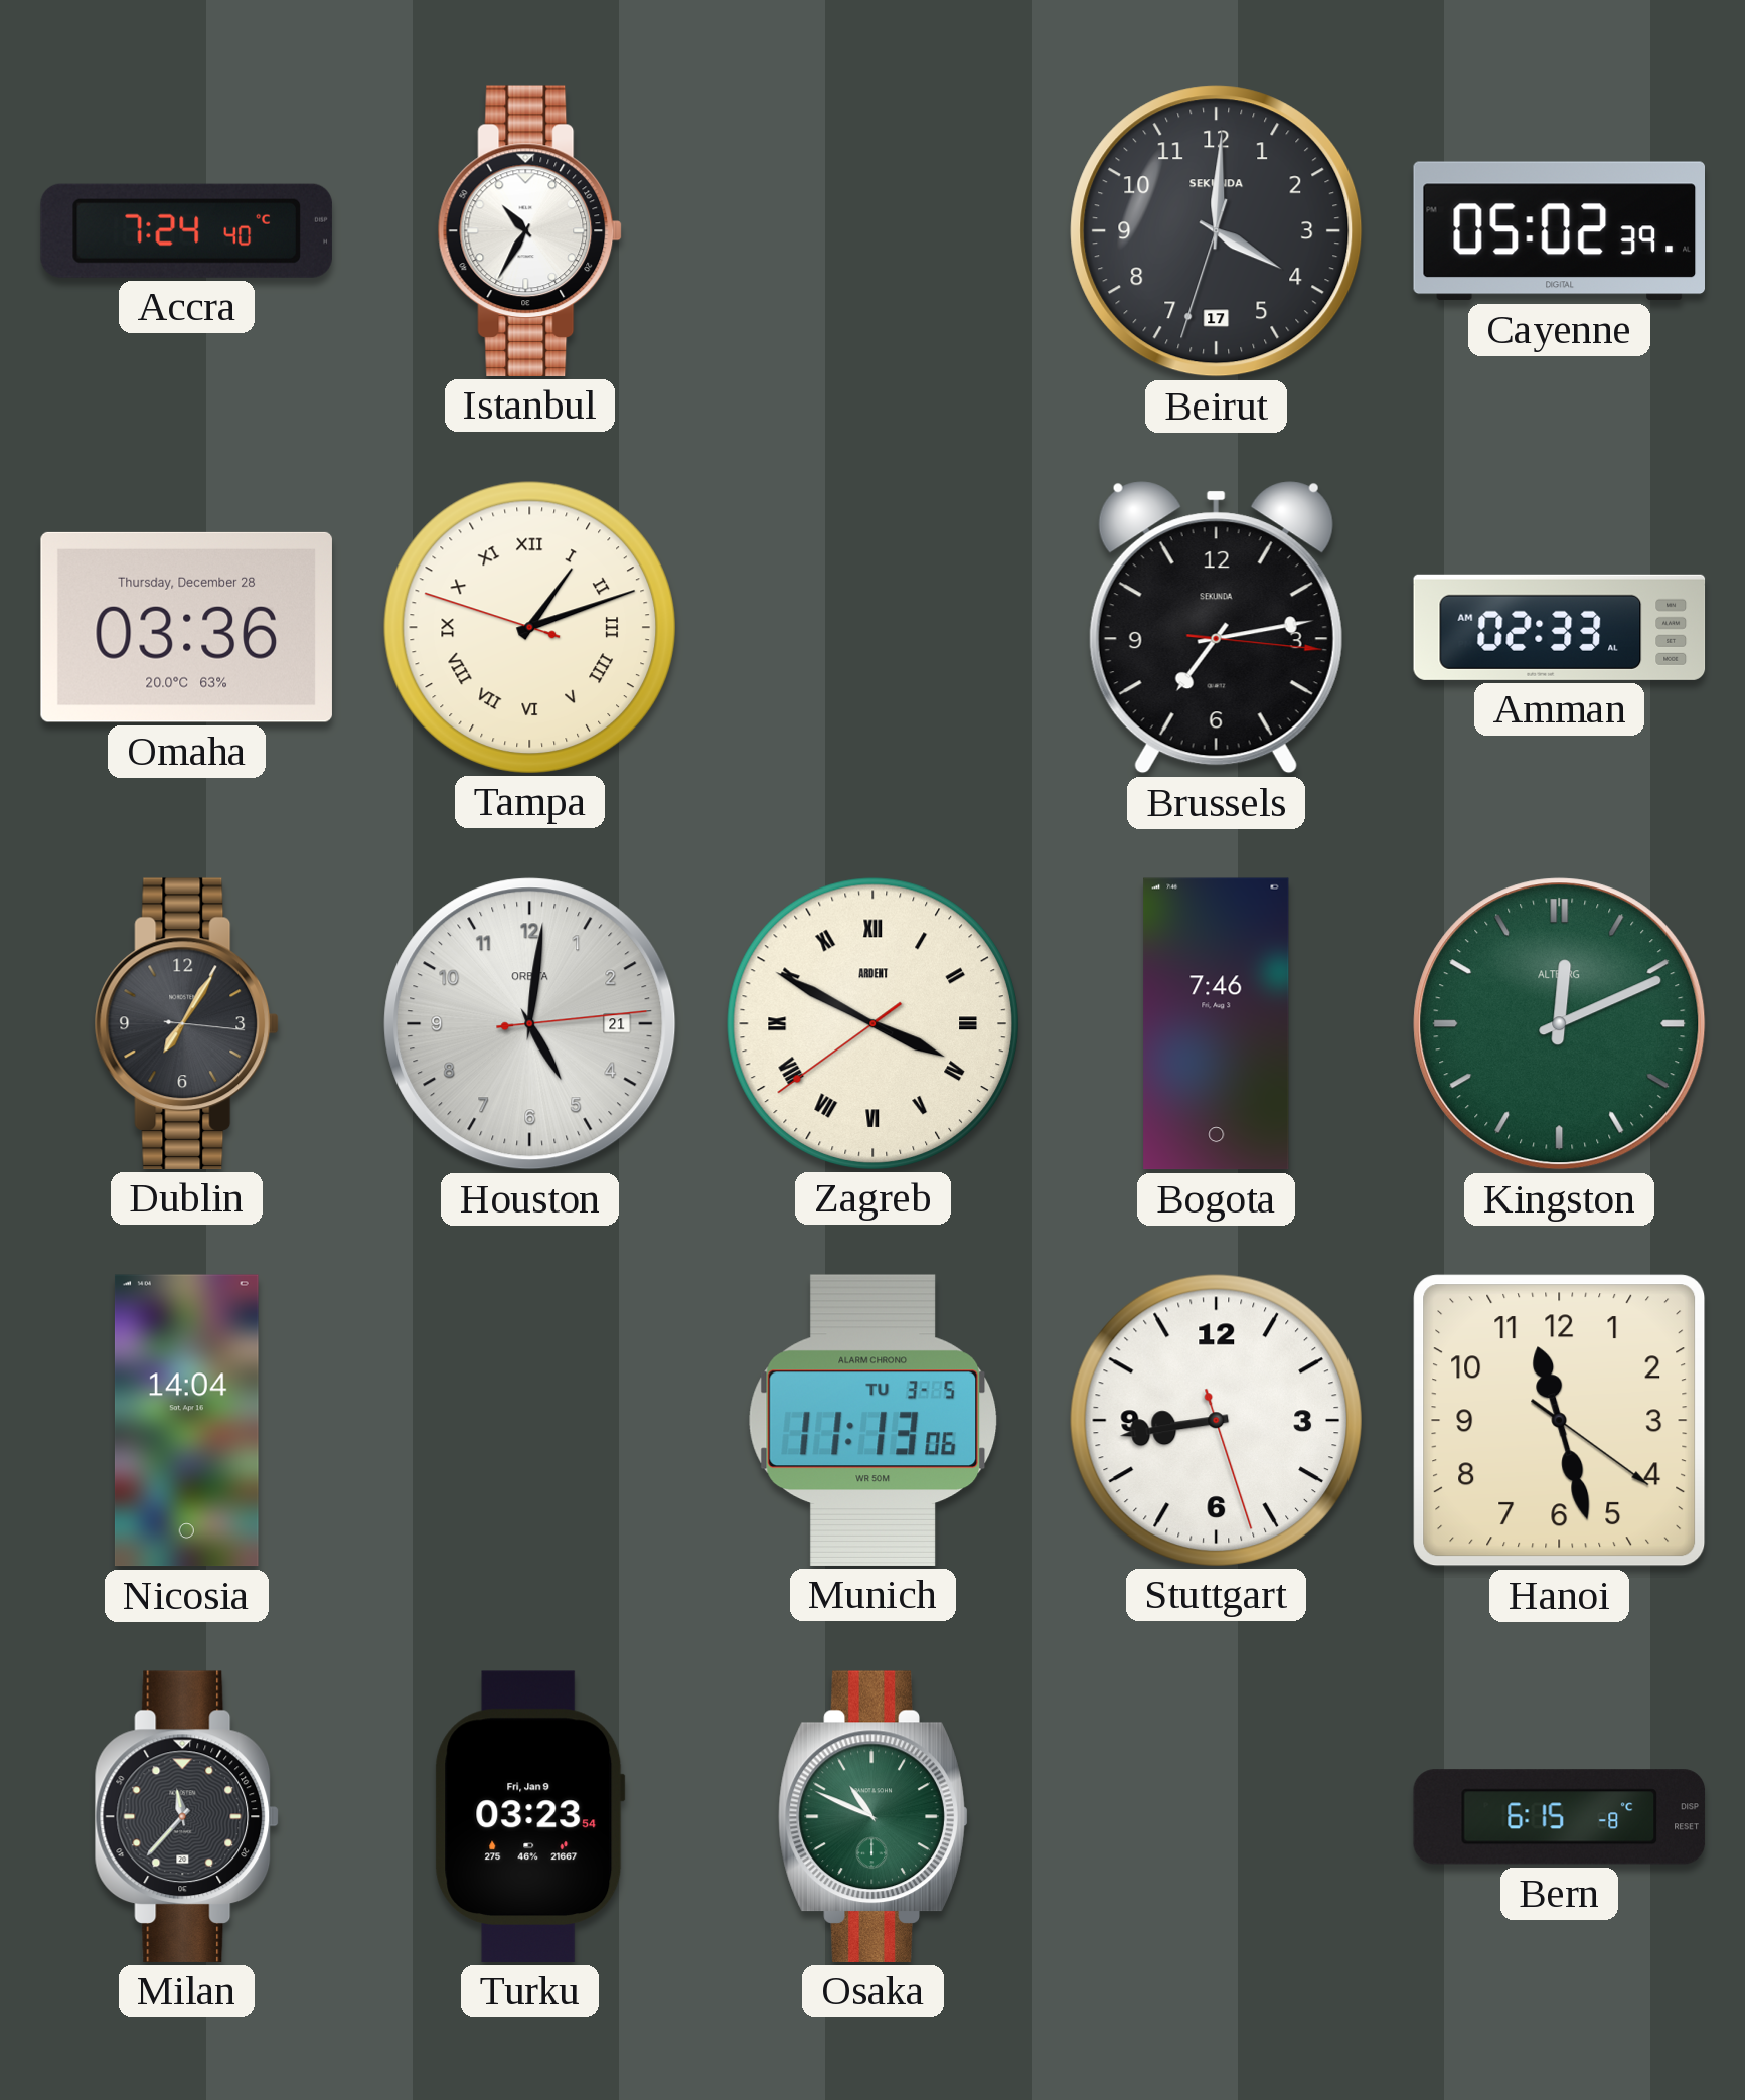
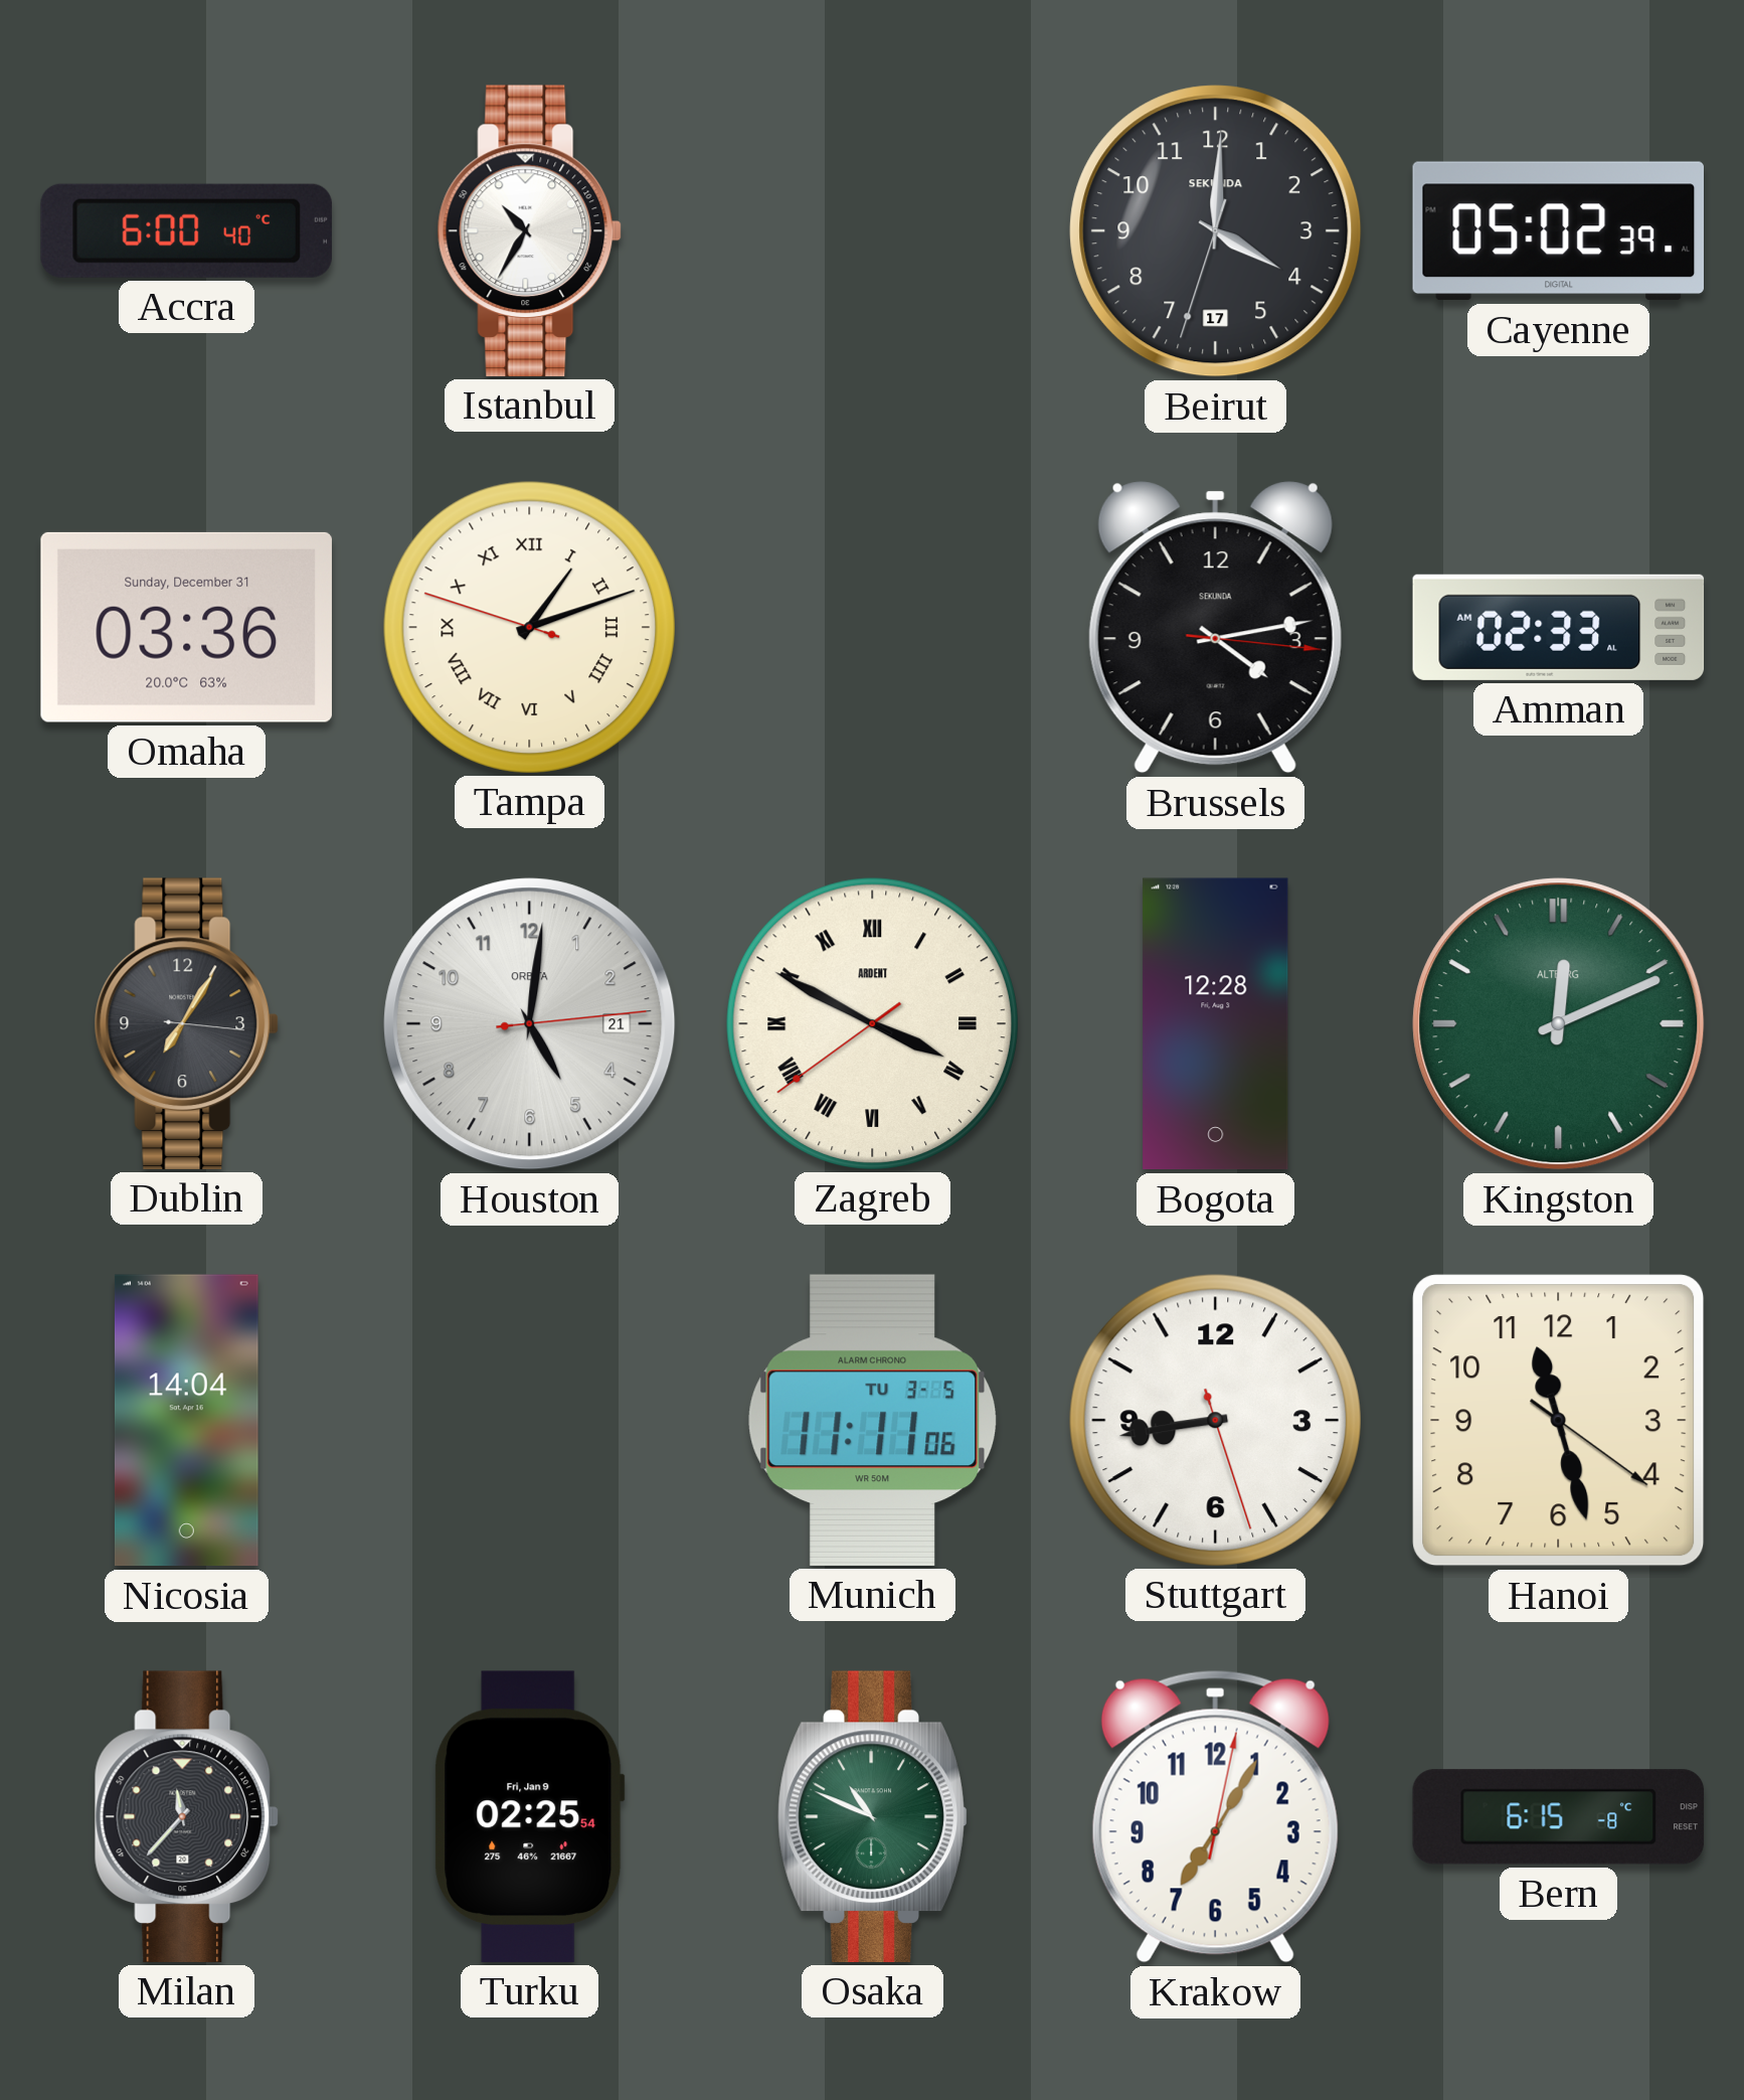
Accra: 7:24 -> 6:00
Omaha date: Thursday, December 28 -> Sunday, December 31
Brussels: 7:13 -> 4:13
Bogota: 7:46 -> 12:28
Munich: 11:13 -> 11:11
Turku: 03:23 -> 02:25
Krakow: none -> 7:05
